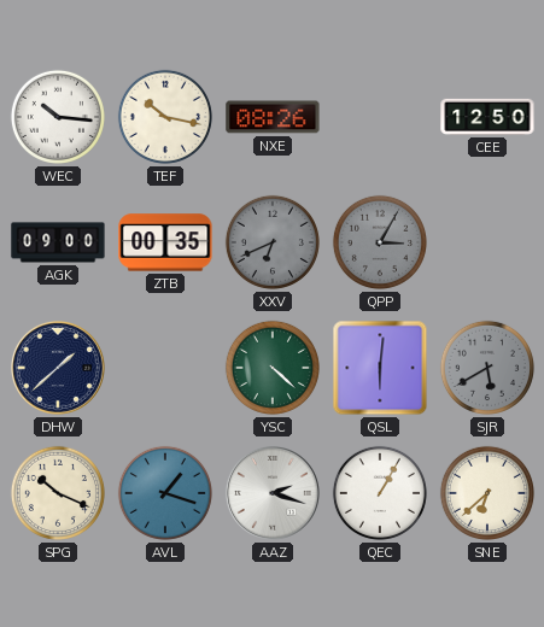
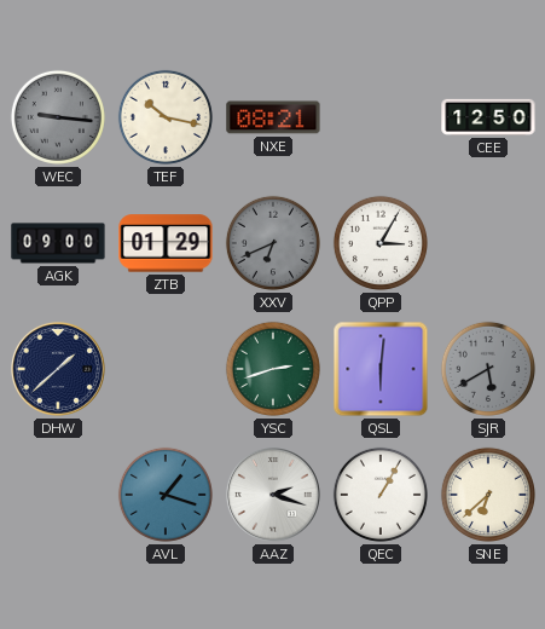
WEC: 10:16 -> 9:16
WEC dial: white -> grey
NXE: 08:26 -> 08:21
ZTB: 00:35 -> 01:29
QPP dial: grey -> white
YSC: 4:22 -> 2:42
SPG: 10:19 -> none
